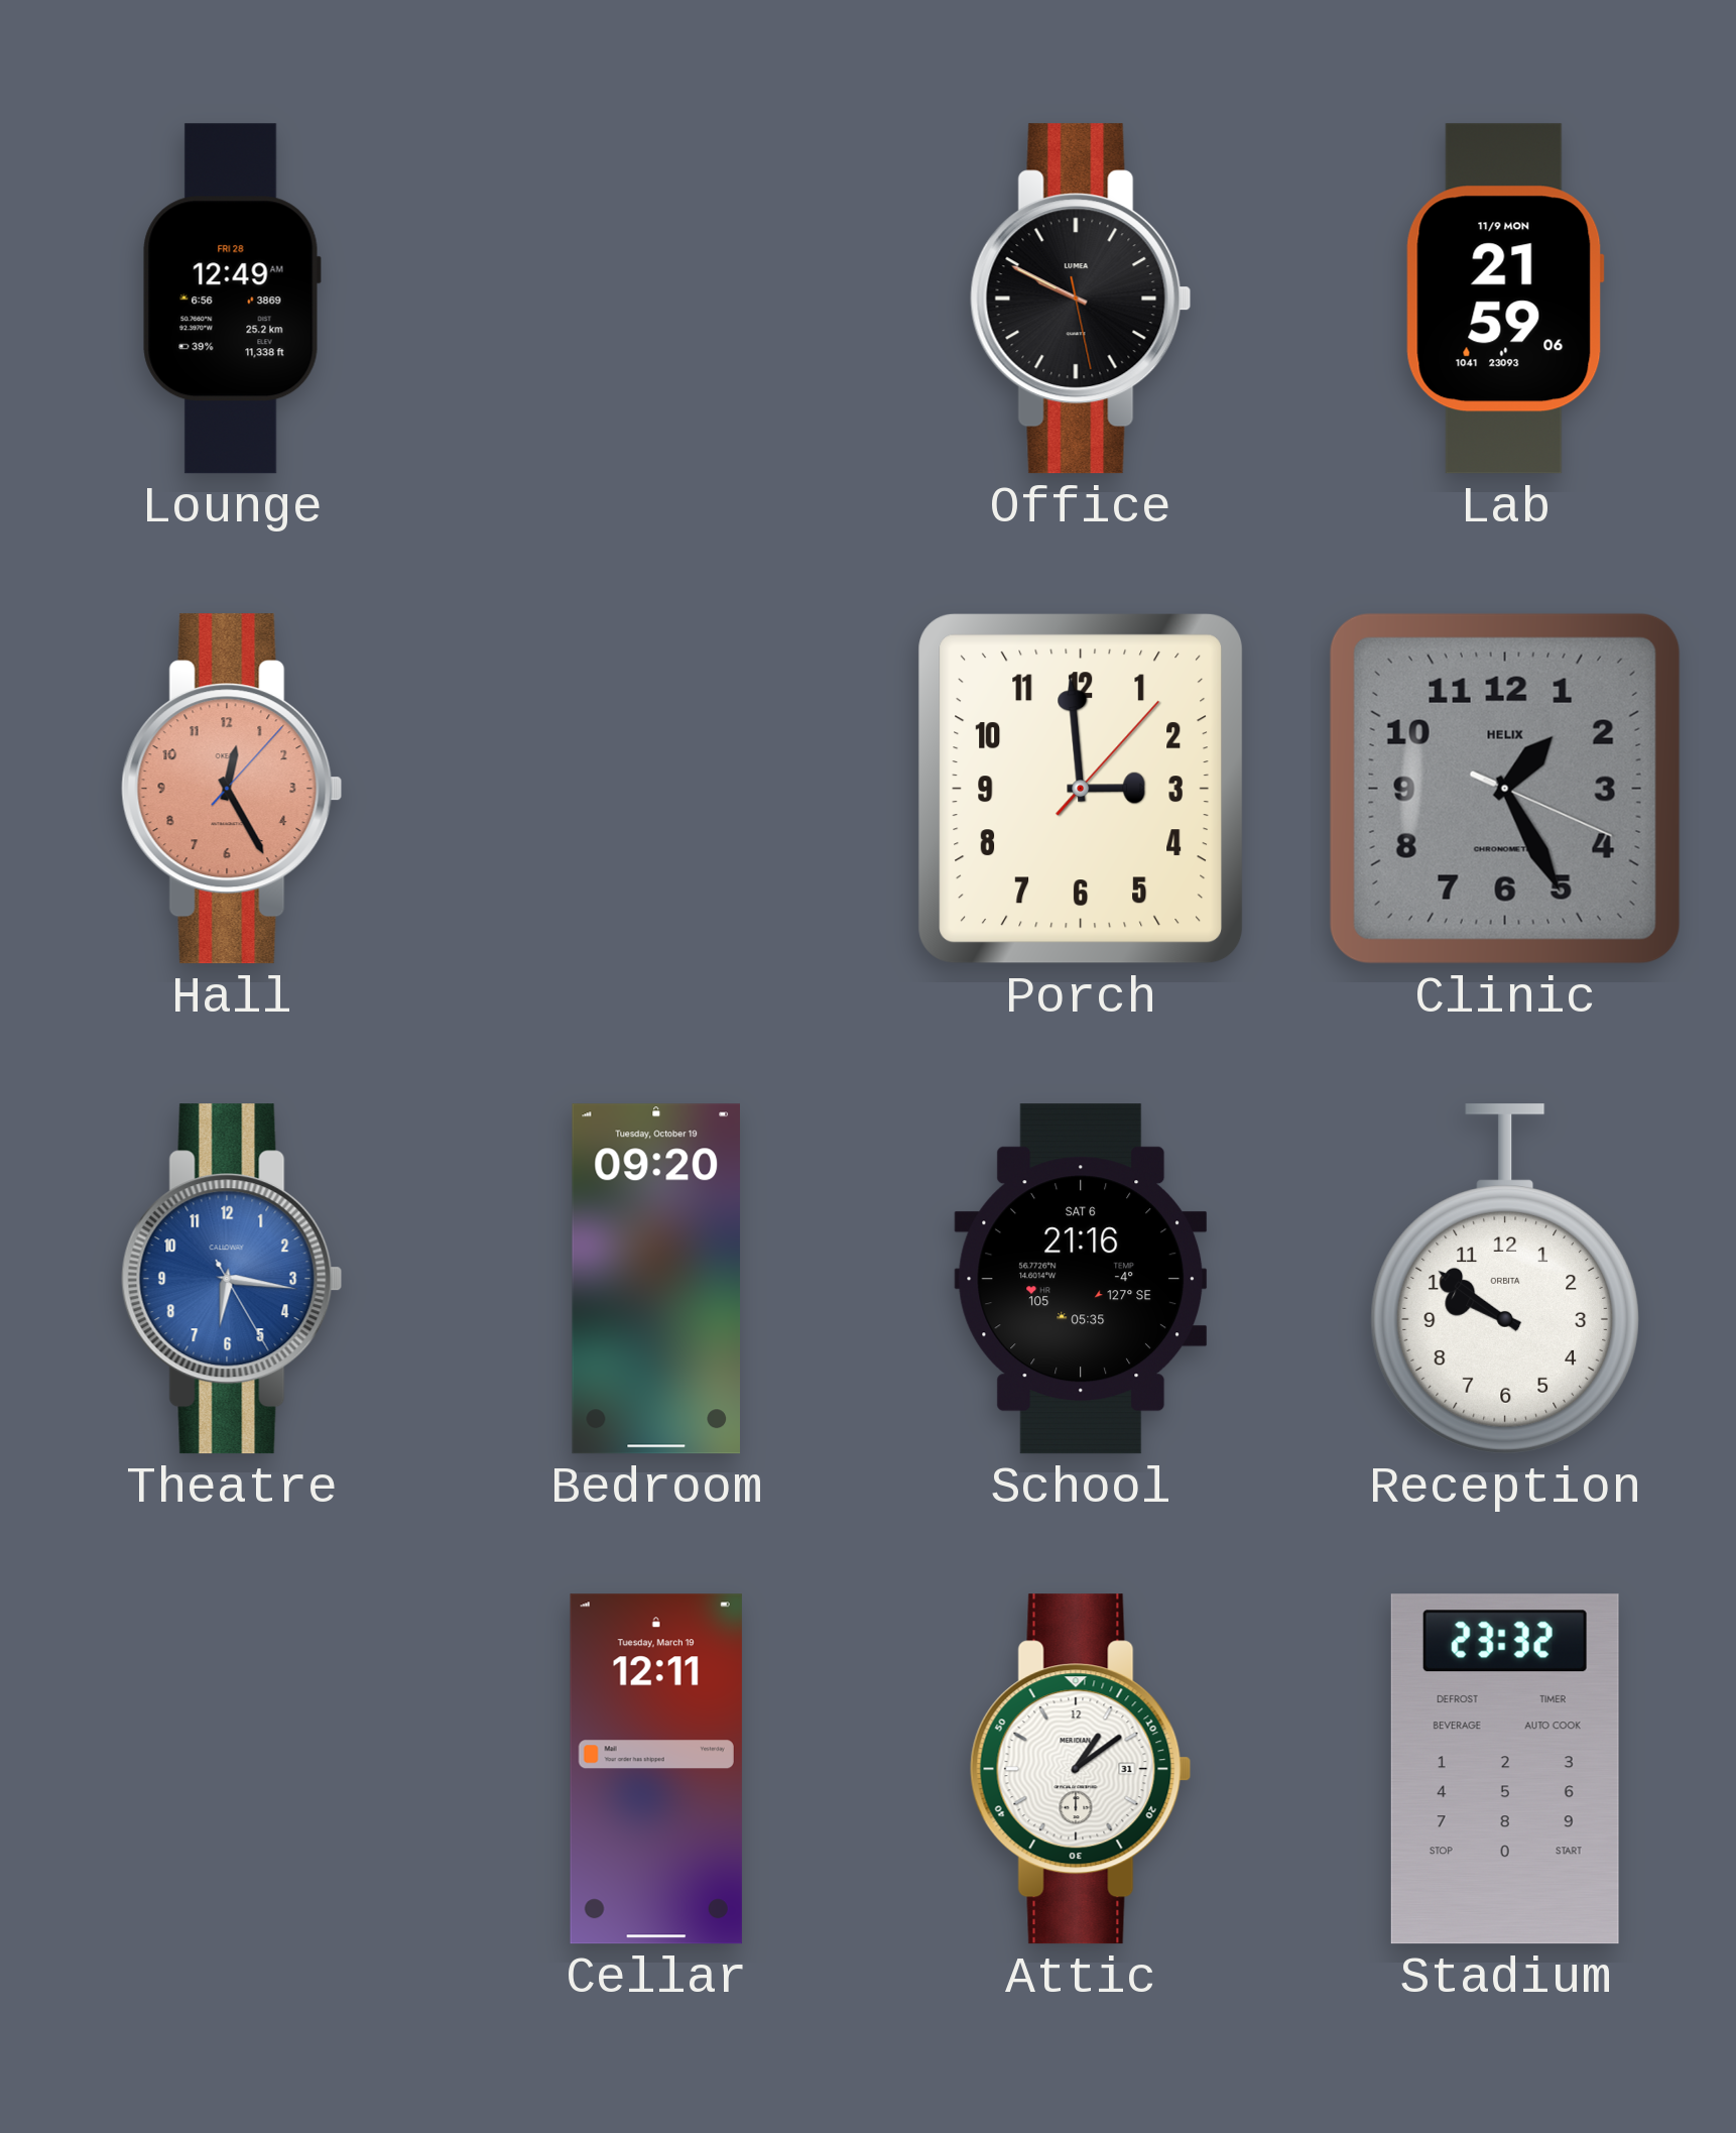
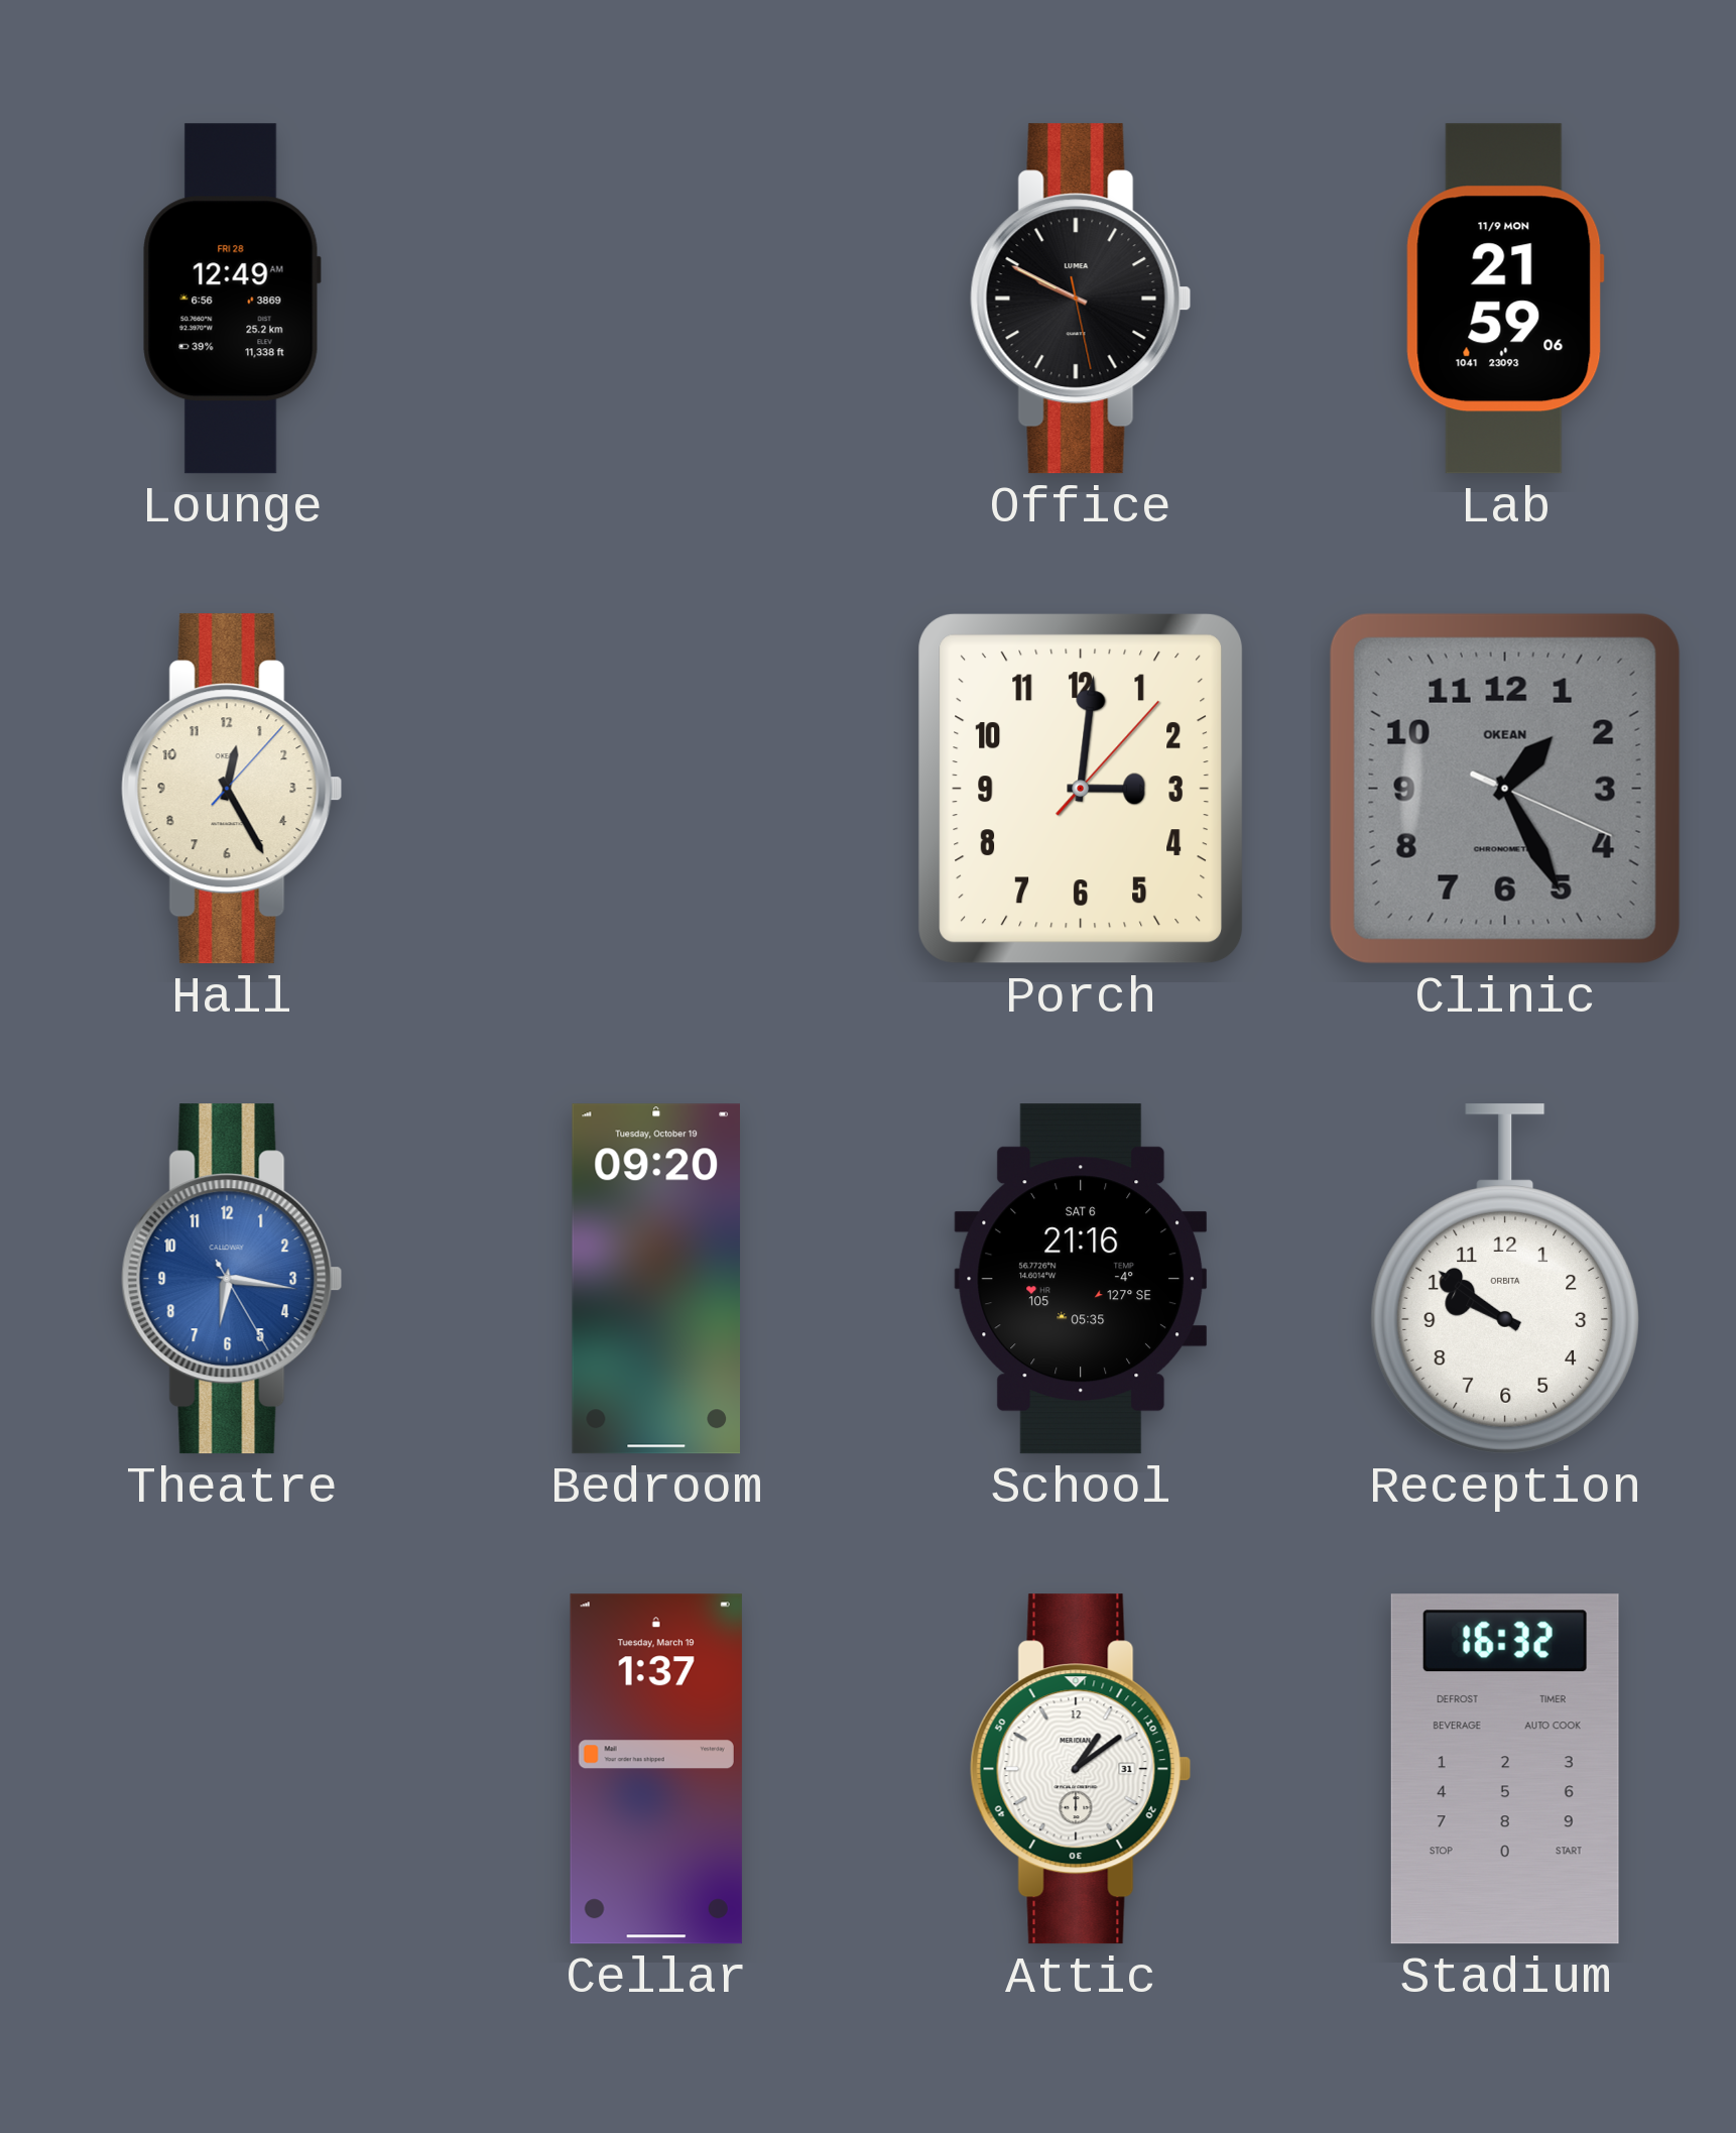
Hall dial: salmon -> cream
Porch: 2:59 -> 3:01
Clinic brand: HELIX -> OKEAN
Cellar: 12:11 -> 1:37
Stadium: 23:32 -> 16:32
